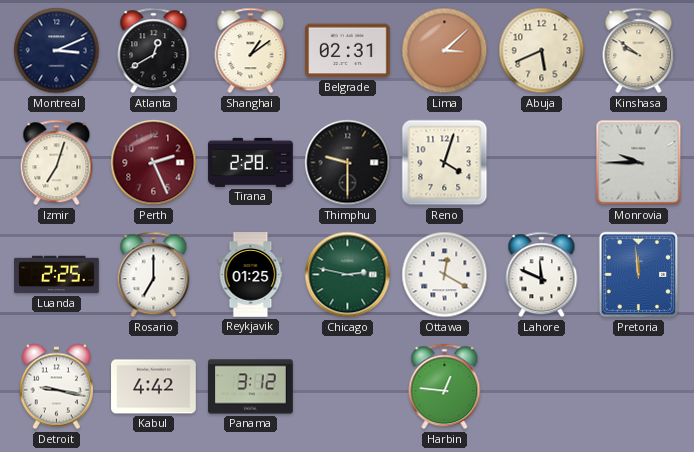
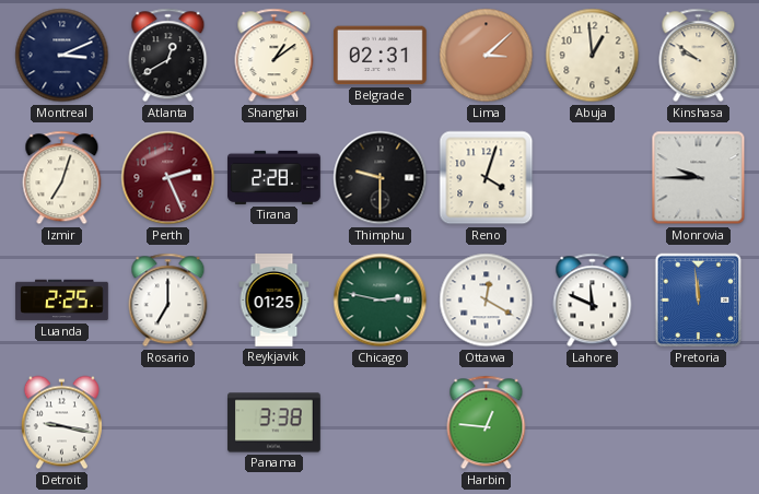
Abuja: 5:41 -> 12:59
Kabul: 4:42 -> none
Panama: 3:12 -> 3:38
